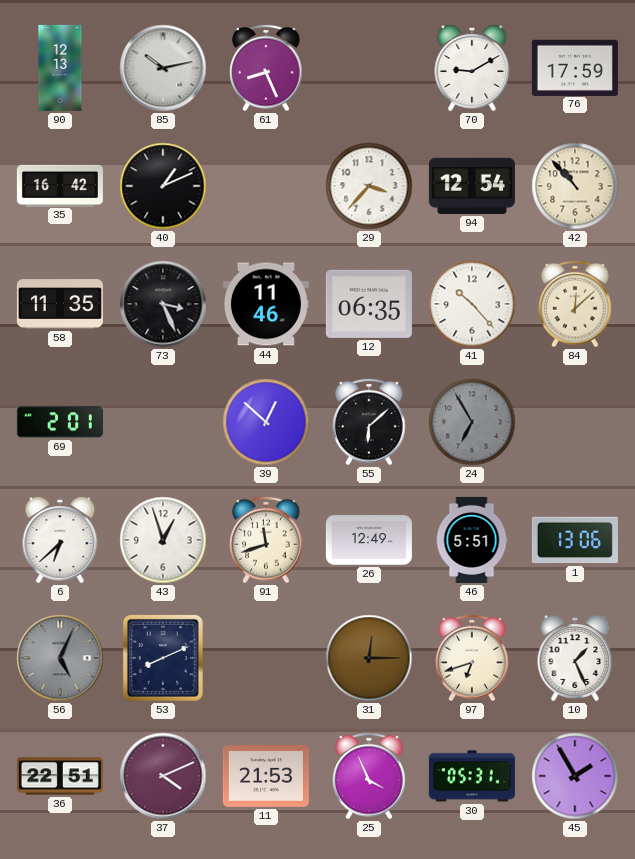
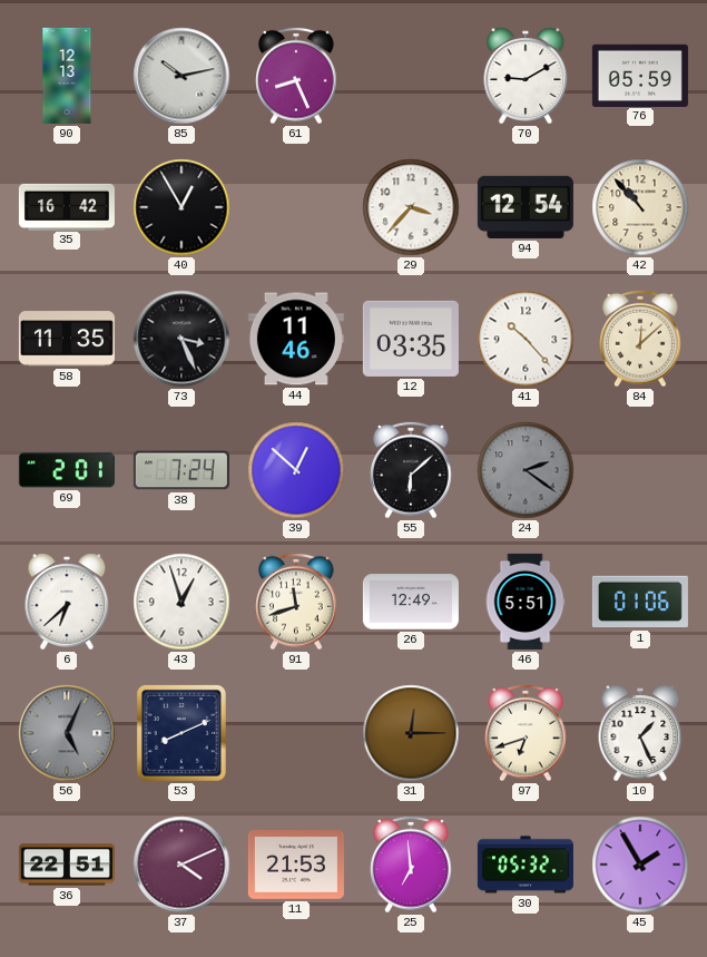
76: 17:59 -> 05:59
40: 1:11 -> 12:55
12: 06:35 -> 03:35
38: none -> 7:24
24: 6:55 -> 2:21
1: 13:06 -> 01:06
25: 3:56 -> 6:59
30: 05:31 -> 05:32
